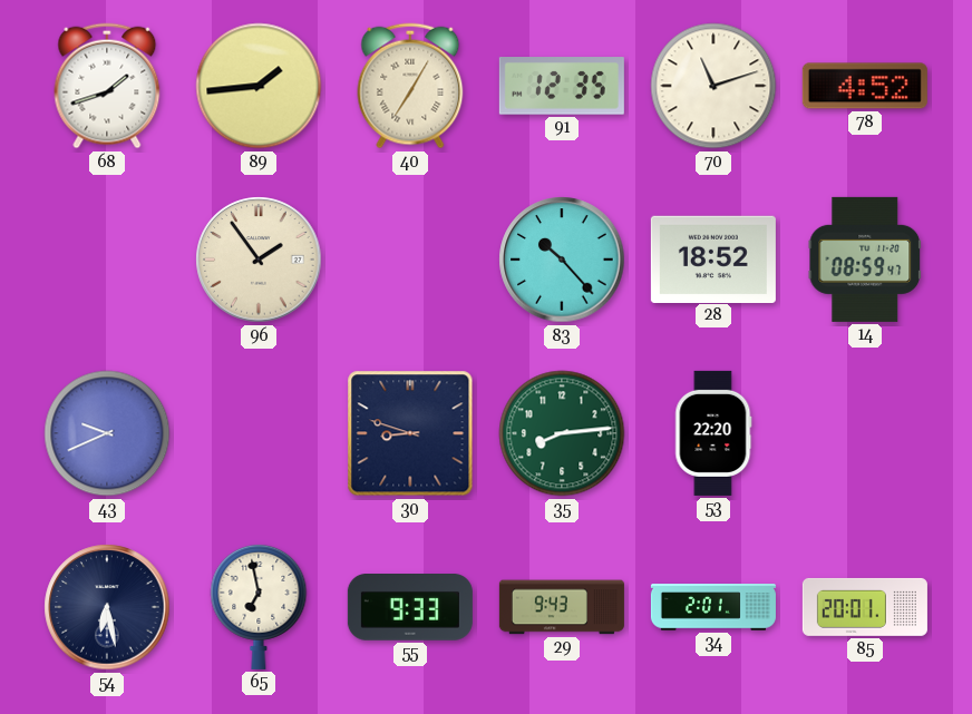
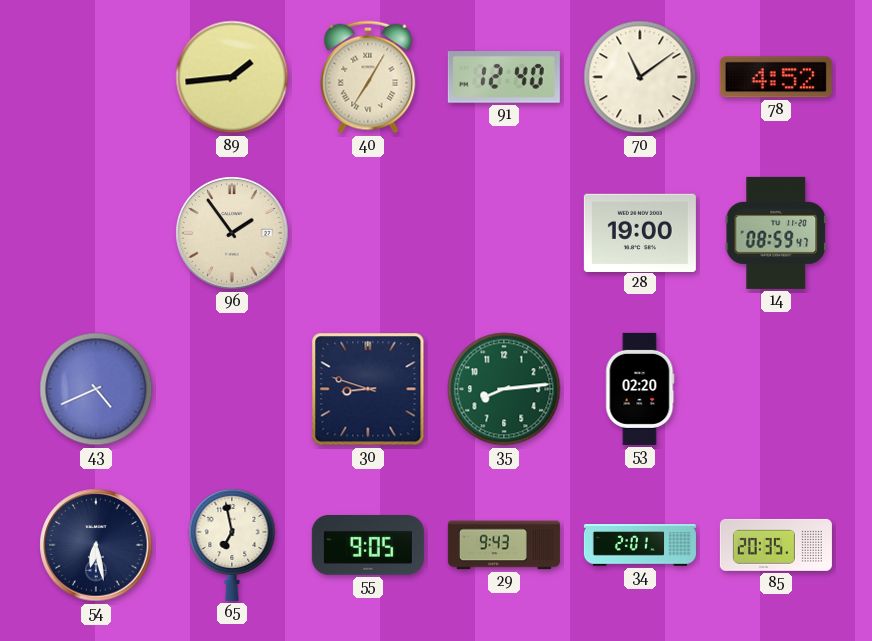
68: 1:42 -> none
91: 12:35 -> 12:40
70: 11:12 -> 11:09
83: 10:23 -> none
28: 18:52 -> 19:00
43: 9:41 -> 4:41
53: 22:20 -> 02:20
55: 9:33 -> 9:05
85: 20:01 -> 20:35
